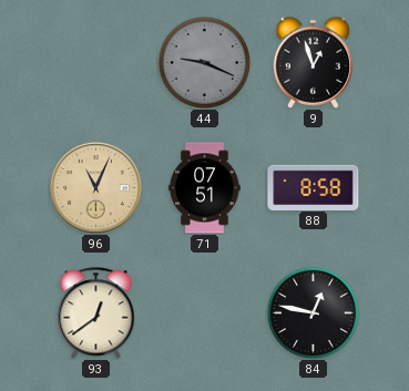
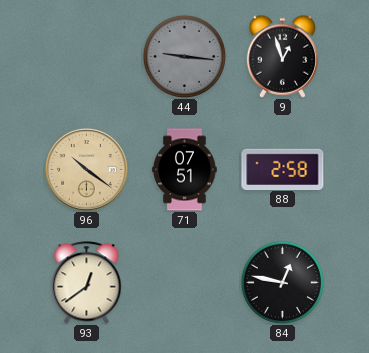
44: 9:19 -> 9:16
96: 11:04 -> 10:21
88: 8:58 -> 2:58
